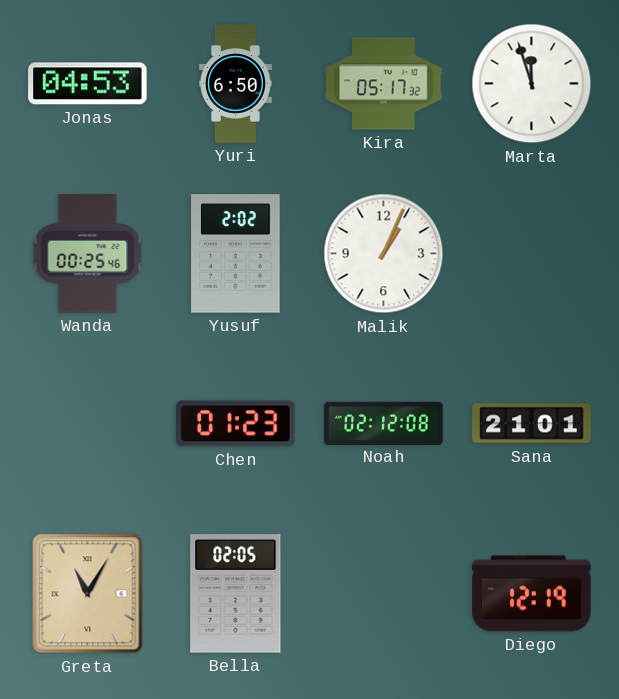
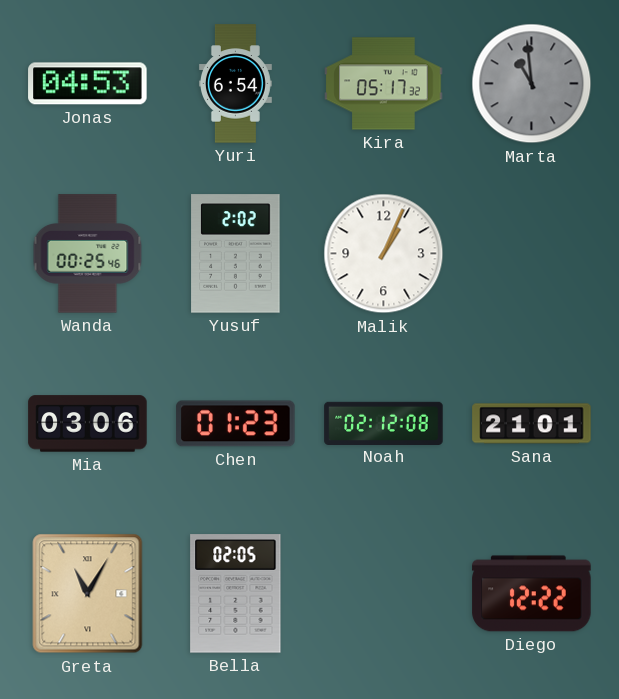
Yuri: 6:50 -> 6:54
Marta: 11:57 -> 10:59
Marta dial: white -> grey
Mia: none -> 03:06
Diego: 12:19 -> 12:22
